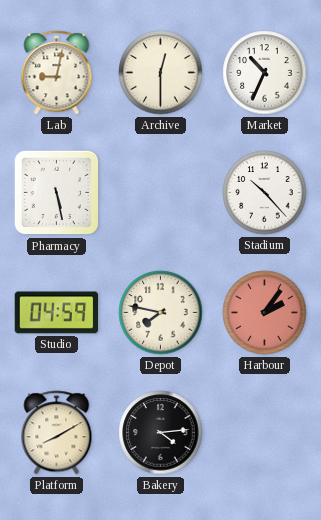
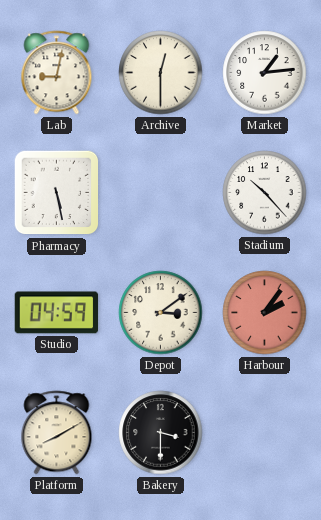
Market: 10:34 -> 1:14
Depot: 7:47 -> 3:09
Bakery: 4:14 -> 3:30
